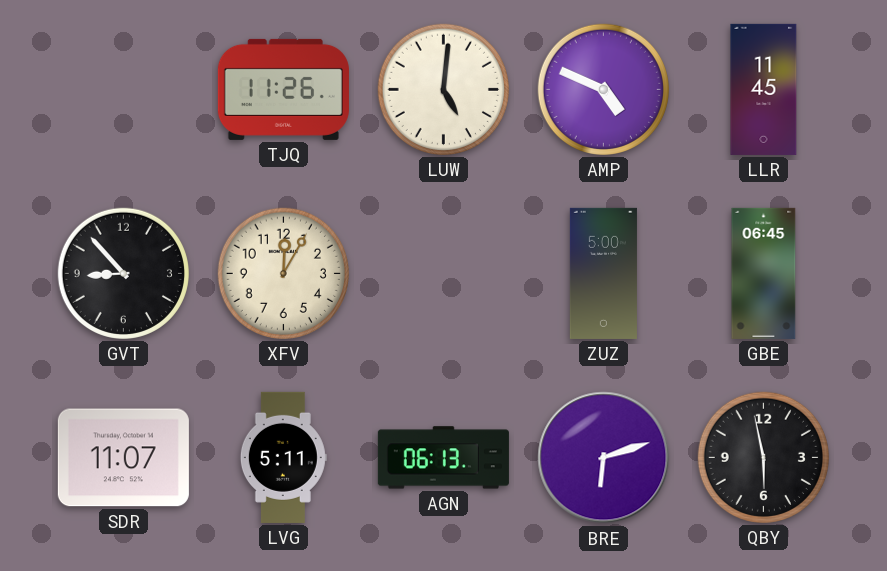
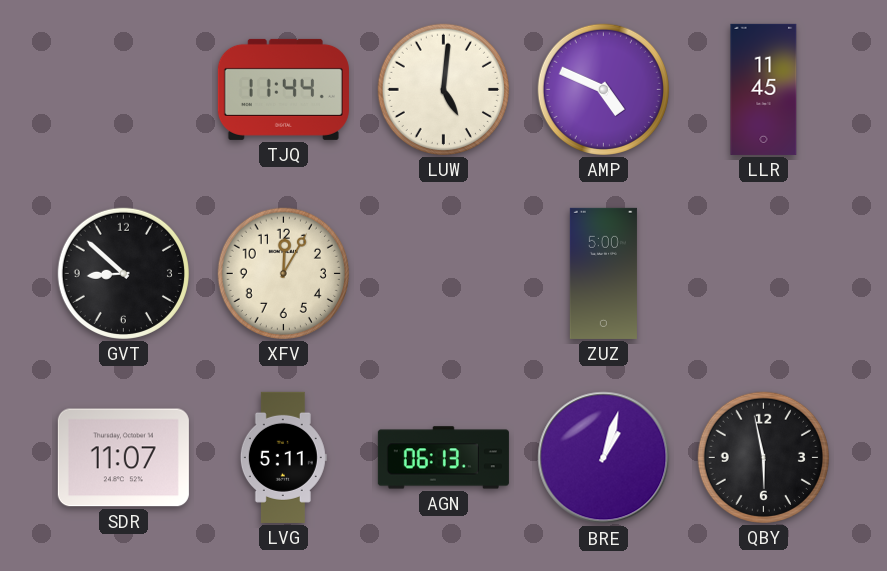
TJQ: 11:26 -> 11:44
GVT: 8:53 -> 8:52
GBE: 06:45 -> none
BRE: 6:12 -> 1:03
